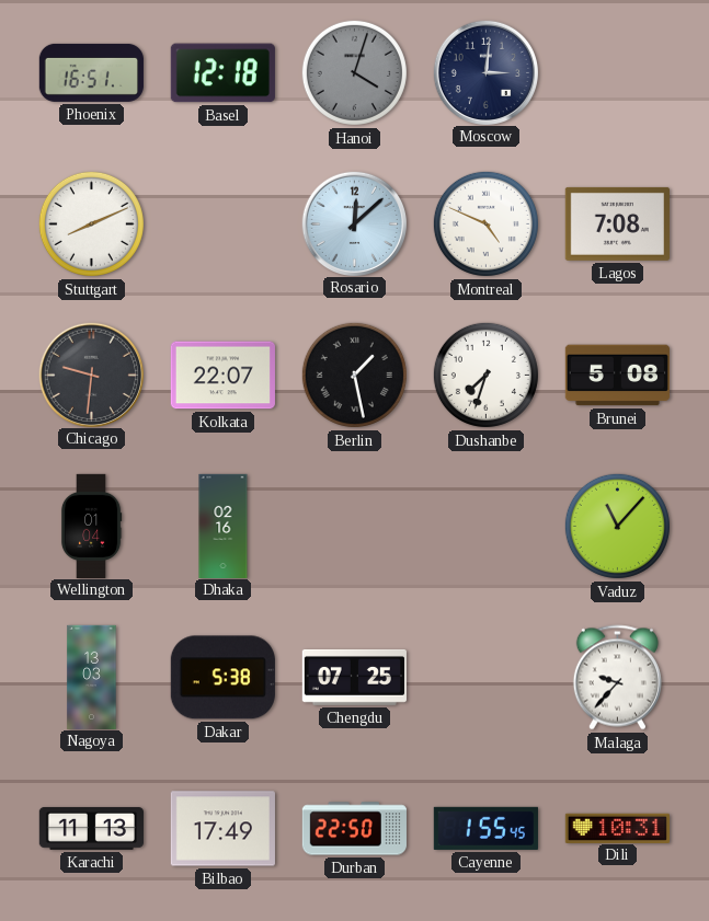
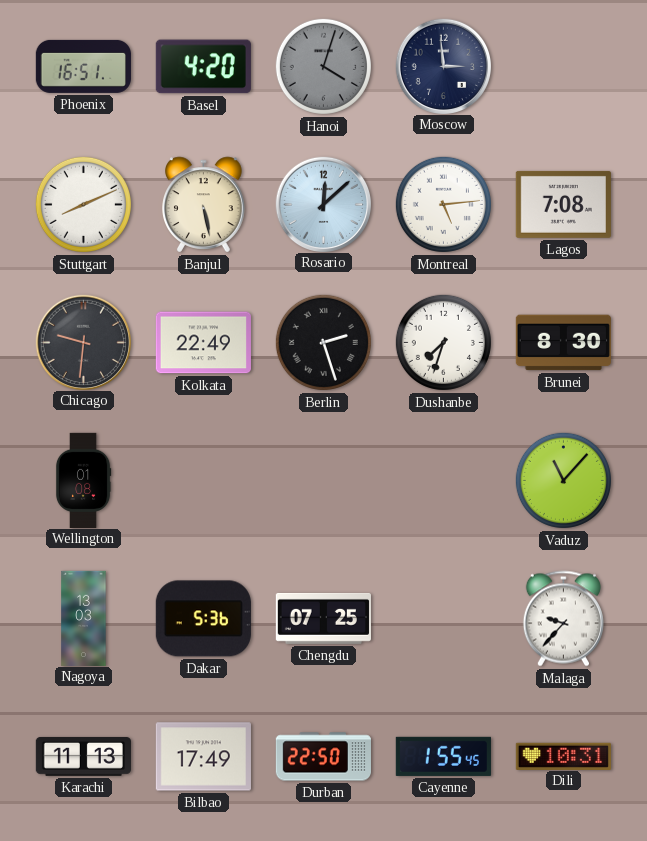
Basel: 12:18 -> 4:20
Moscow: 3:01 -> 2:59
Banjul: none -> 5:28
Montreal: 4:49 -> 5:14
Kolkata: 22:07 -> 22:49
Berlin: 1:28 -> 2:27
Brunei: 5:08 -> 8:30
Wellington: 01:04 -> 01:08
Dhaka: 02:16 -> none
Dakar: 5:38 -> 5:36
